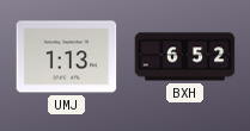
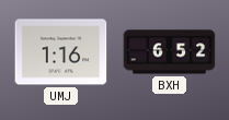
UMJ: 1:13 -> 1:16
